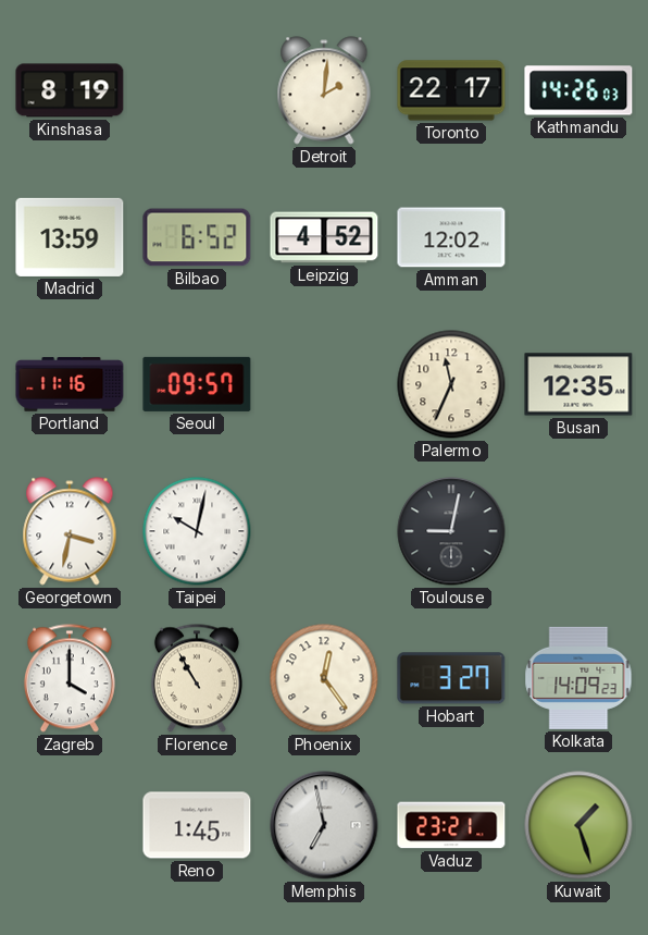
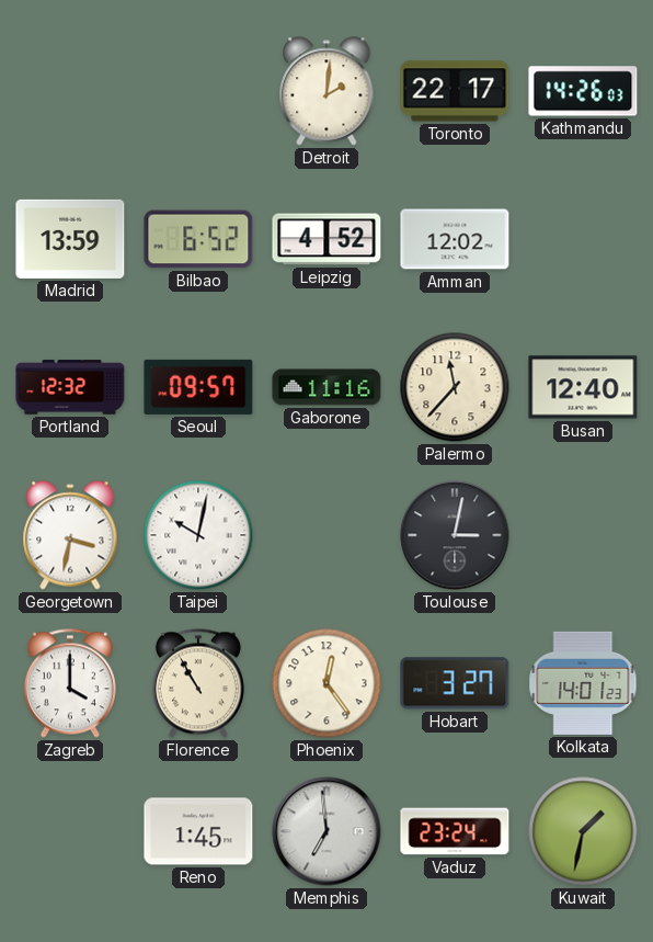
Kinshasa: 8:19 -> none
Portland: 11:16 -> 12:32
Gaborone: none -> 11:16
Palermo: 11:34 -> 11:37
Busan: 12:35 -> 12:40
Toulouse: 9:02 -> 3:02
Kolkata: 14:09 -> 14:01
Memphis: 6:58 -> 6:59
Vaduz: 23:21 -> 23:24
Kuwait: 1:27 -> 1:32
